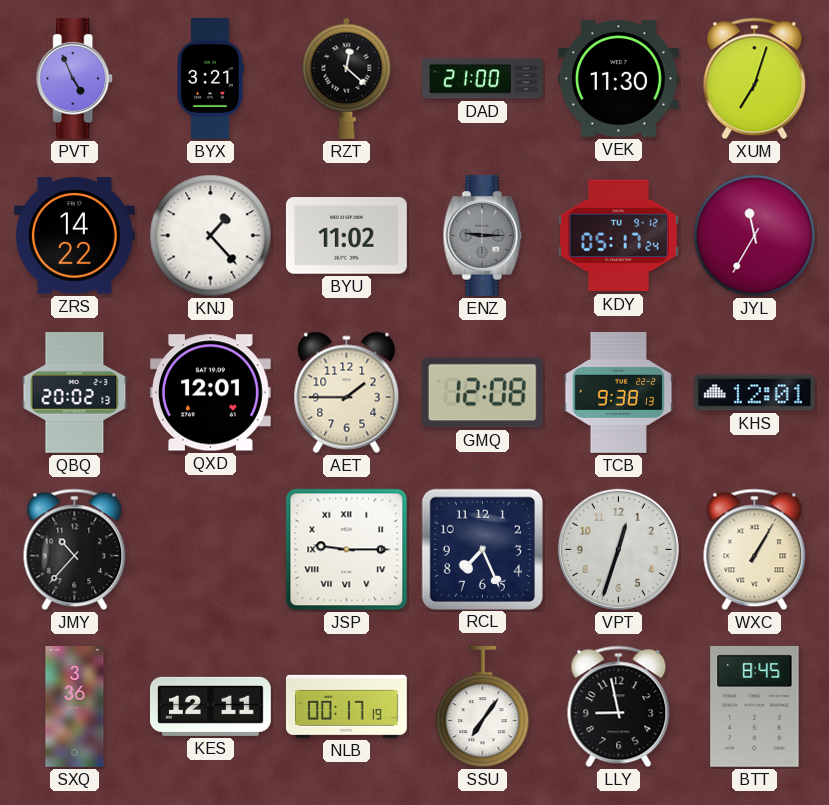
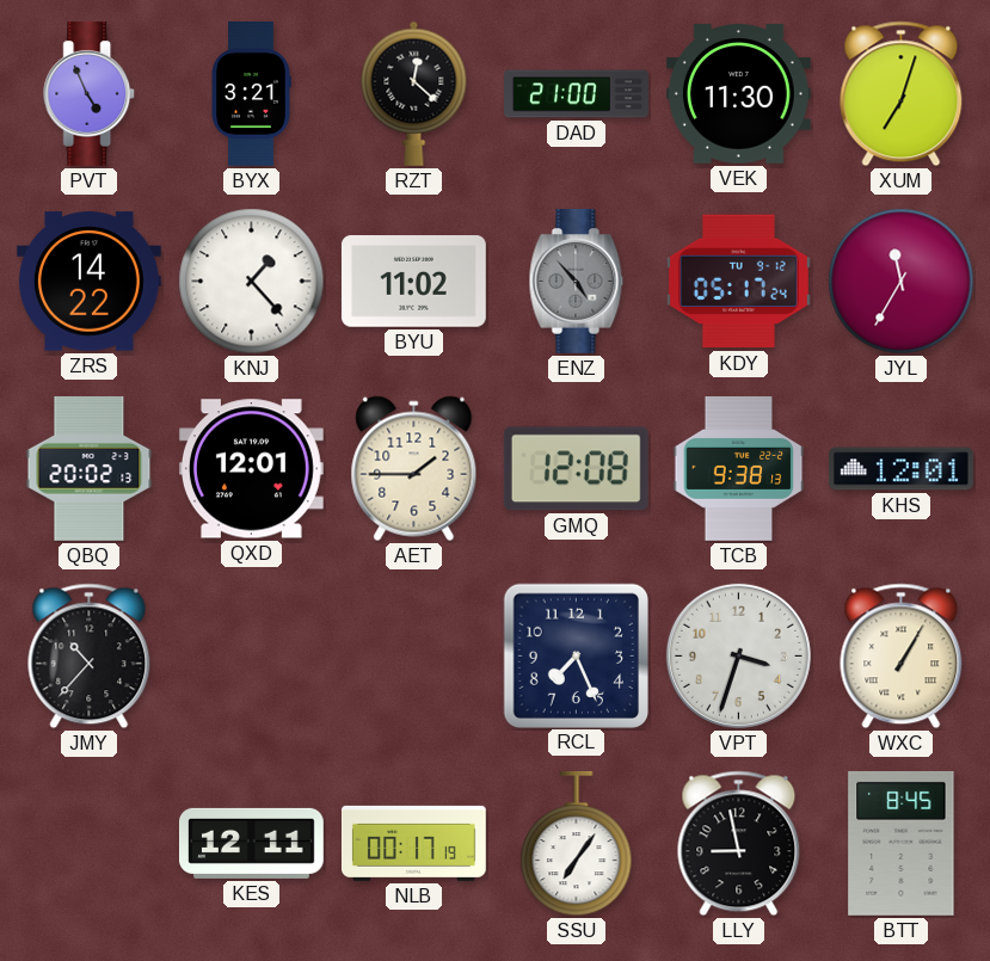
ENZ: 9:15 -> 4:53
JSP: 9:15 -> none
VPT: 12:33 -> 3:33
SXQ: 3:36 -> none
